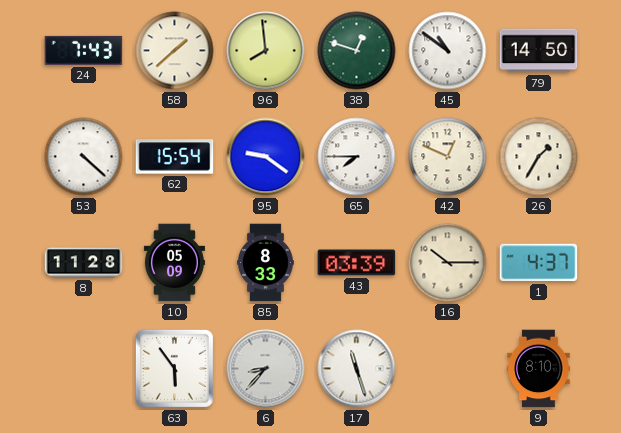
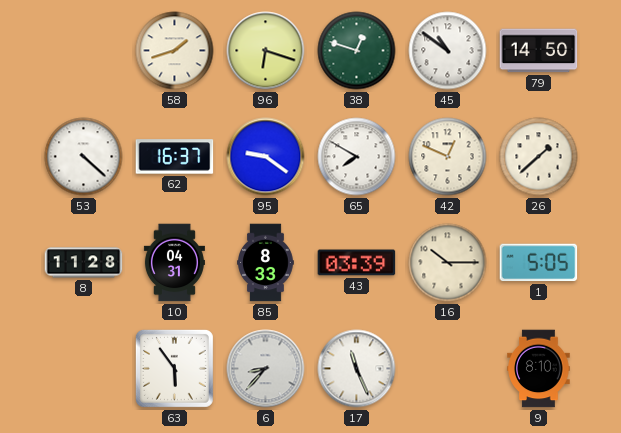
24: 7:43 -> none
58: 1:38 -> 1:42
96: 7:59 -> 6:18
62: 15:54 -> 16:37
65: 7:45 -> 7:50
26: 1:35 -> 1:38
10: 05:09 -> 04:31
1: 4:37 -> 5:05
17: 11:27 -> 11:26
